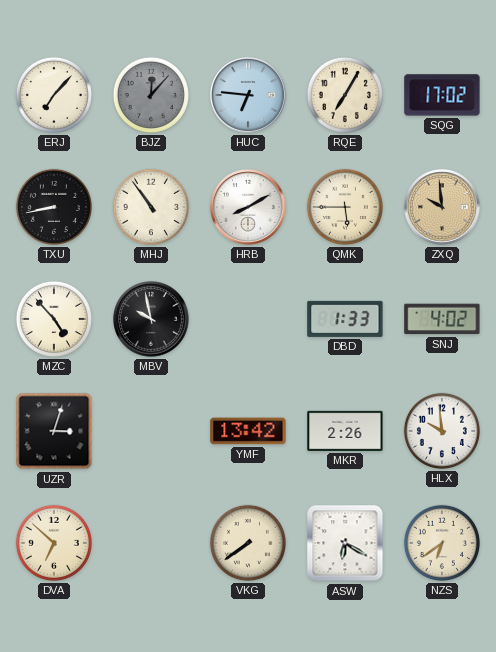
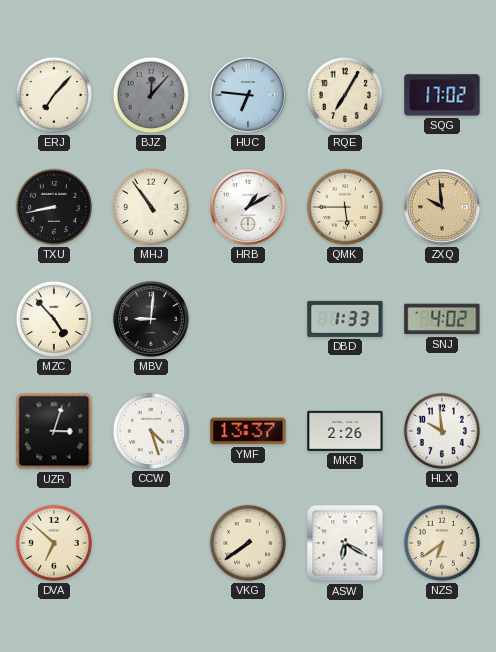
HRB: 8:10 -> 1:10
MBV: 9:58 -> 9:01
CCW: none -> 4:27
YMF: 13:42 -> 13:37
